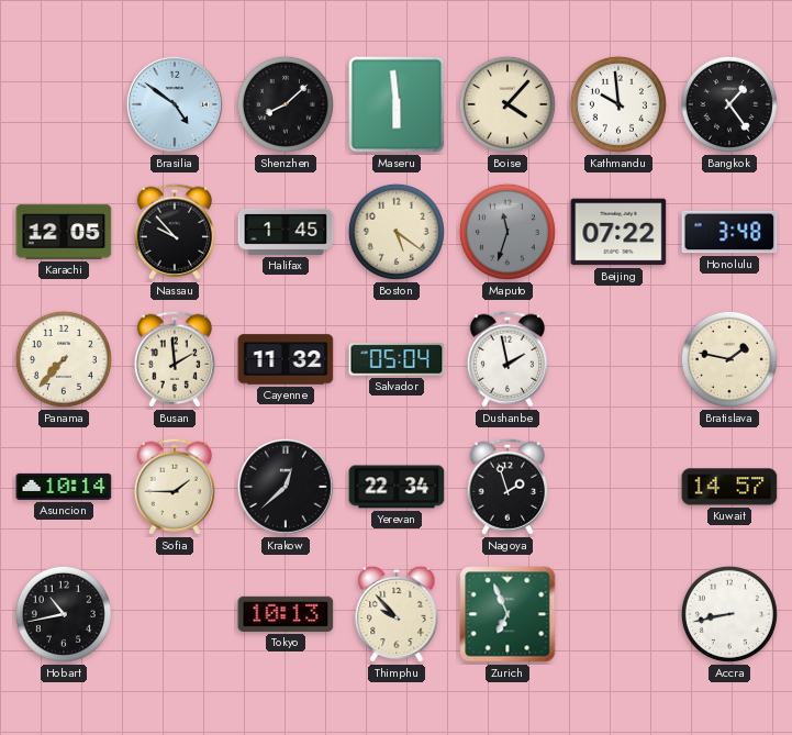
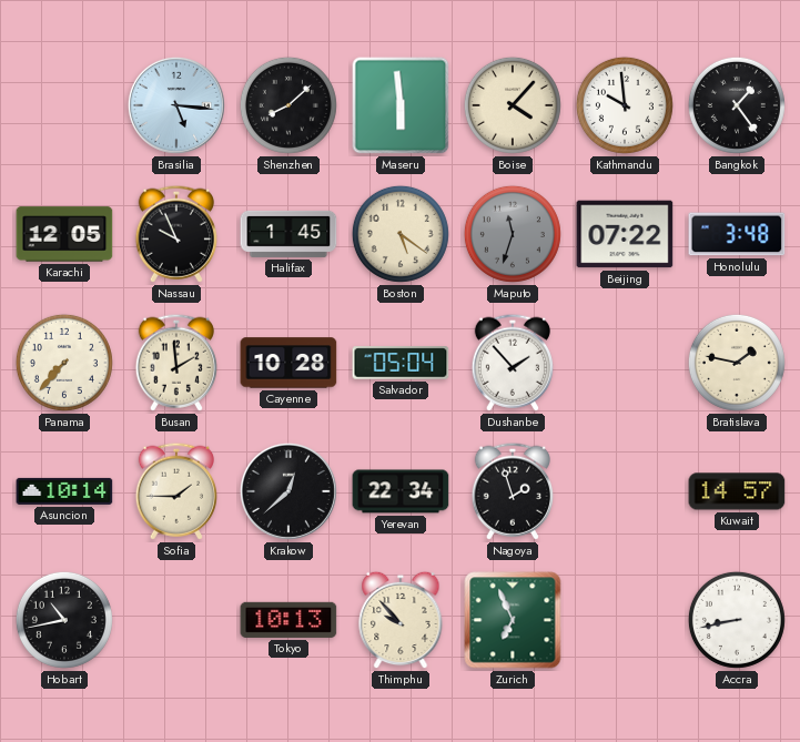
Brasilia: 4:51 -> 5:16
Nassau: 9:53 -> 9:56
Cayenne: 11:32 -> 10:28
Dushanbe: 1:58 -> 1:53
